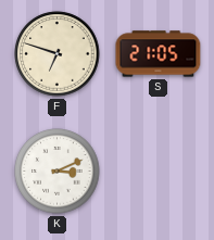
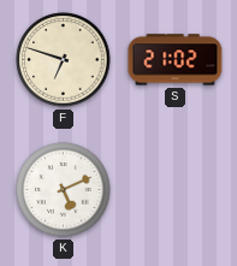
S: 21:05 -> 21:02
K: 3:11 -> 5:11
